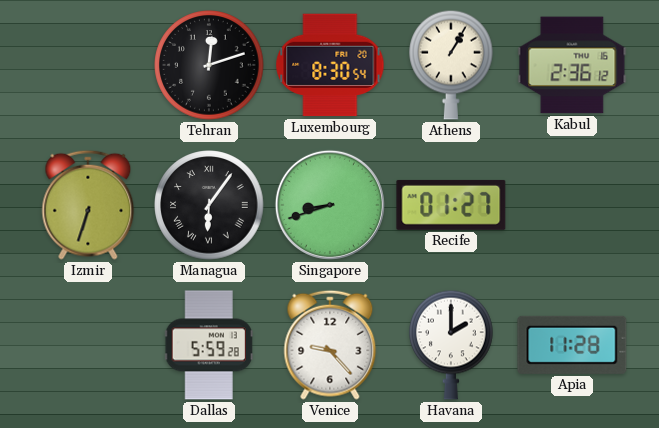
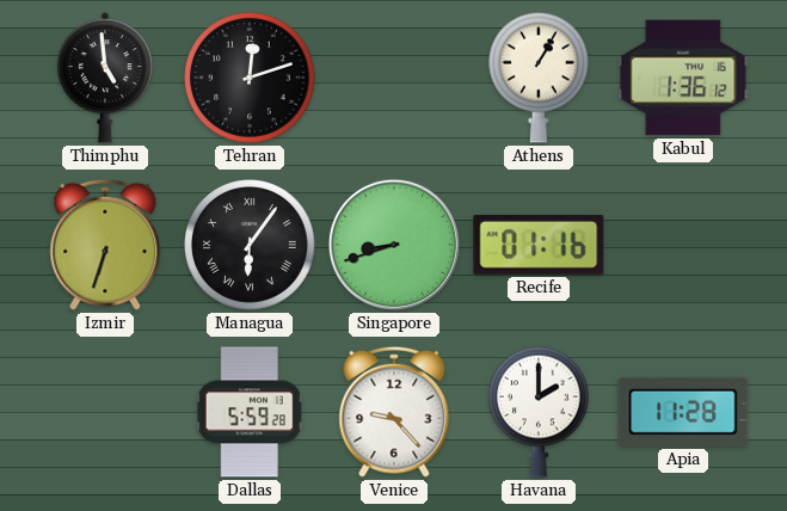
Thimphu: none -> 4:59
Luxembourg: 8:30 -> none
Kabul: 2:36 -> 1:36
Recife: 01:27 -> 01:16
